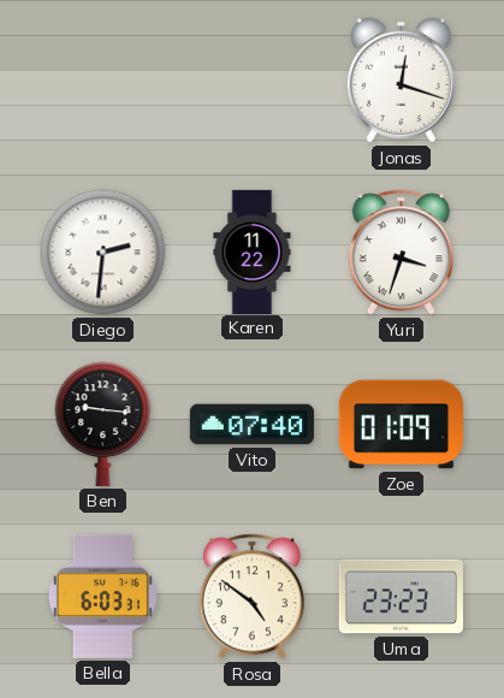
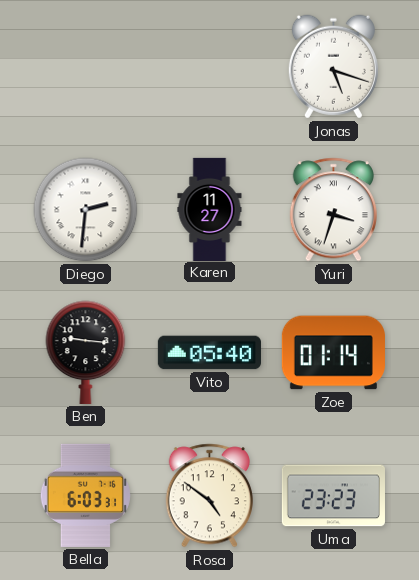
Jonas: 12:18 -> 5:18
Karen: 11:22 -> 11:27
Vito: 07:40 -> 05:40
Zoe: 01:09 -> 01:14
